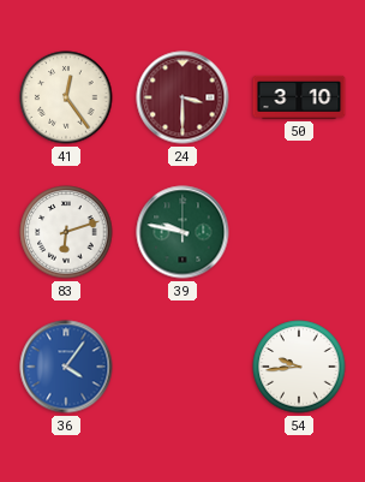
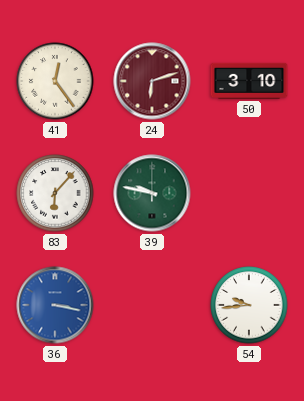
24: 3:30 -> 6:12
83: 6:12 -> 6:07
36: 4:06 -> 3:17
